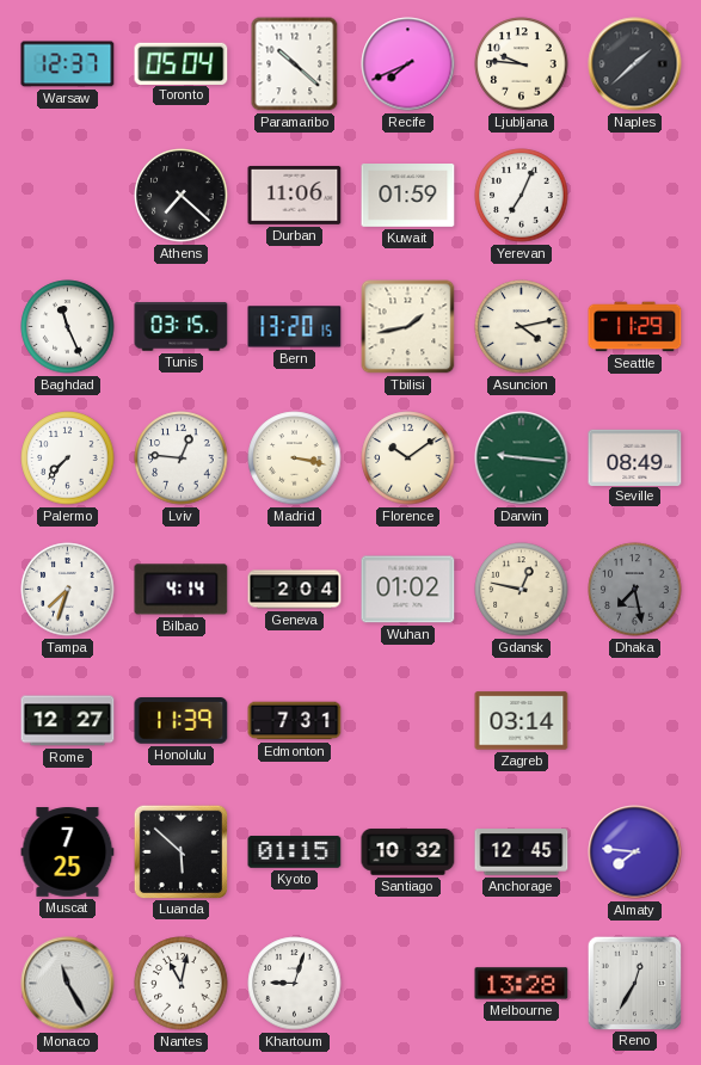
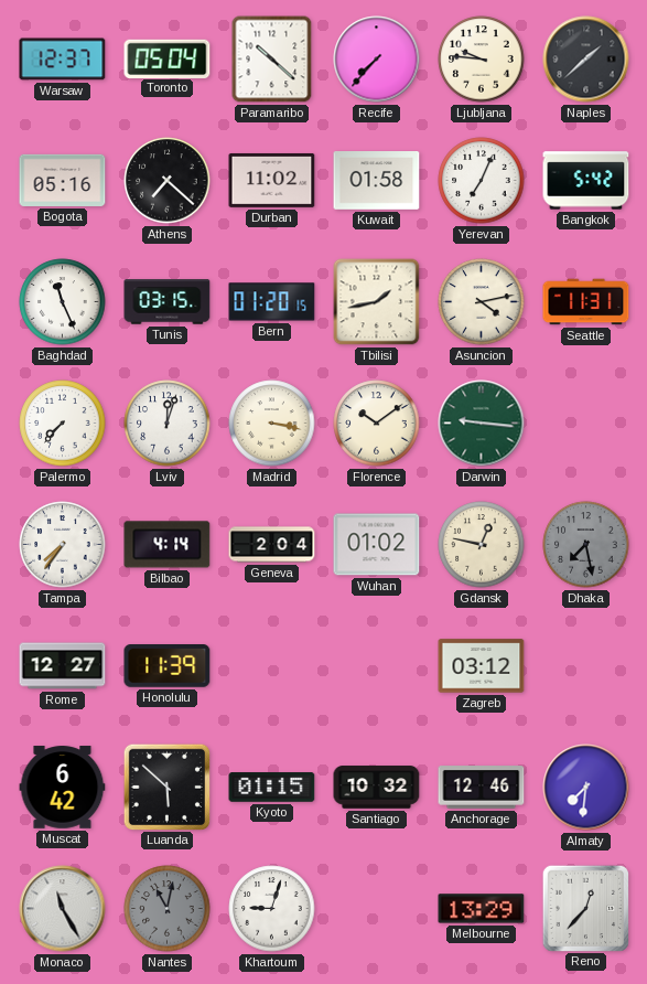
Recife: 7:41 -> 7:37
Bogota: none -> 05:16
Durban: 11:06 -> 11:02
Kuwait: 01:59 -> 01:58
Bangkok: none -> 5:42
Bern: 13:20 -> 01:20
Seattle: 11:29 -> 11:31
Lviv: 12:46 -> 12:03
Seville: 08:49 -> none
Tampa: 7:33 -> 7:36
Edmonton: 7:31 -> none
Zagreb: 03:14 -> 03:12
Muscat: 7:25 -> 6:42
Anchorage: 12:45 -> 12:46
Almaty: 7:46 -> 7:31
Nantes dial: white -> grey
Melbourne: 13:28 -> 13:29
Reno: 12:35 -> 12:37
